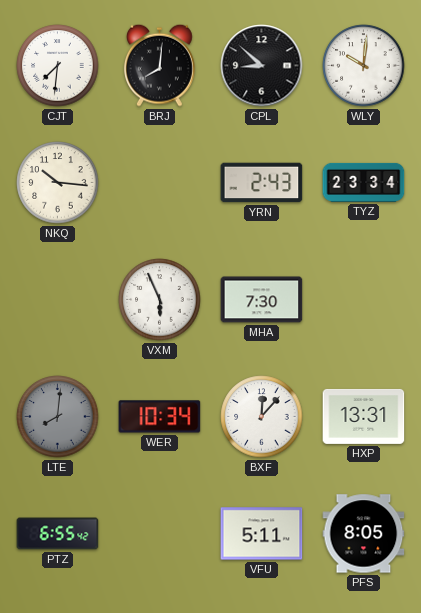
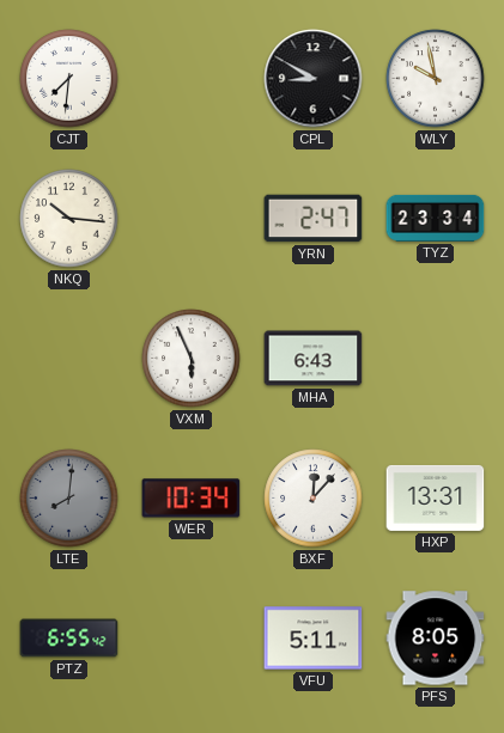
BRJ: 8:01 -> none
CPL: 8:52 -> 8:50
WLY: 10:01 -> 9:58
YRN: 2:43 -> 2:47
MHA: 7:30 -> 6:43
